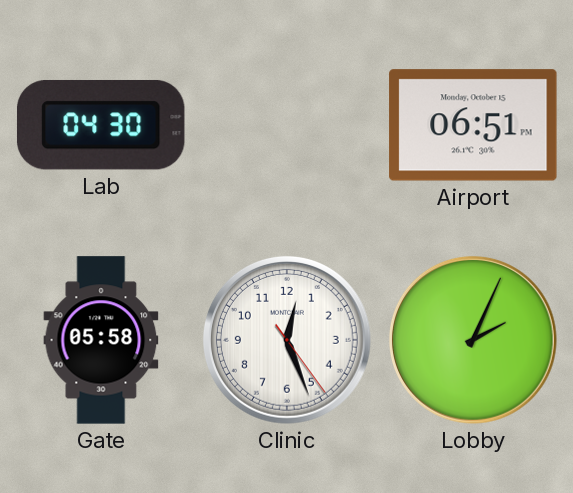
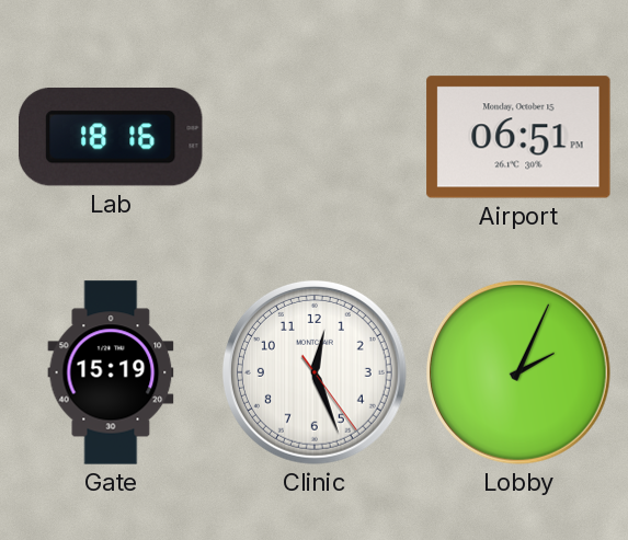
Lab: 04:30 -> 18:16
Gate: 05:58 -> 15:19
